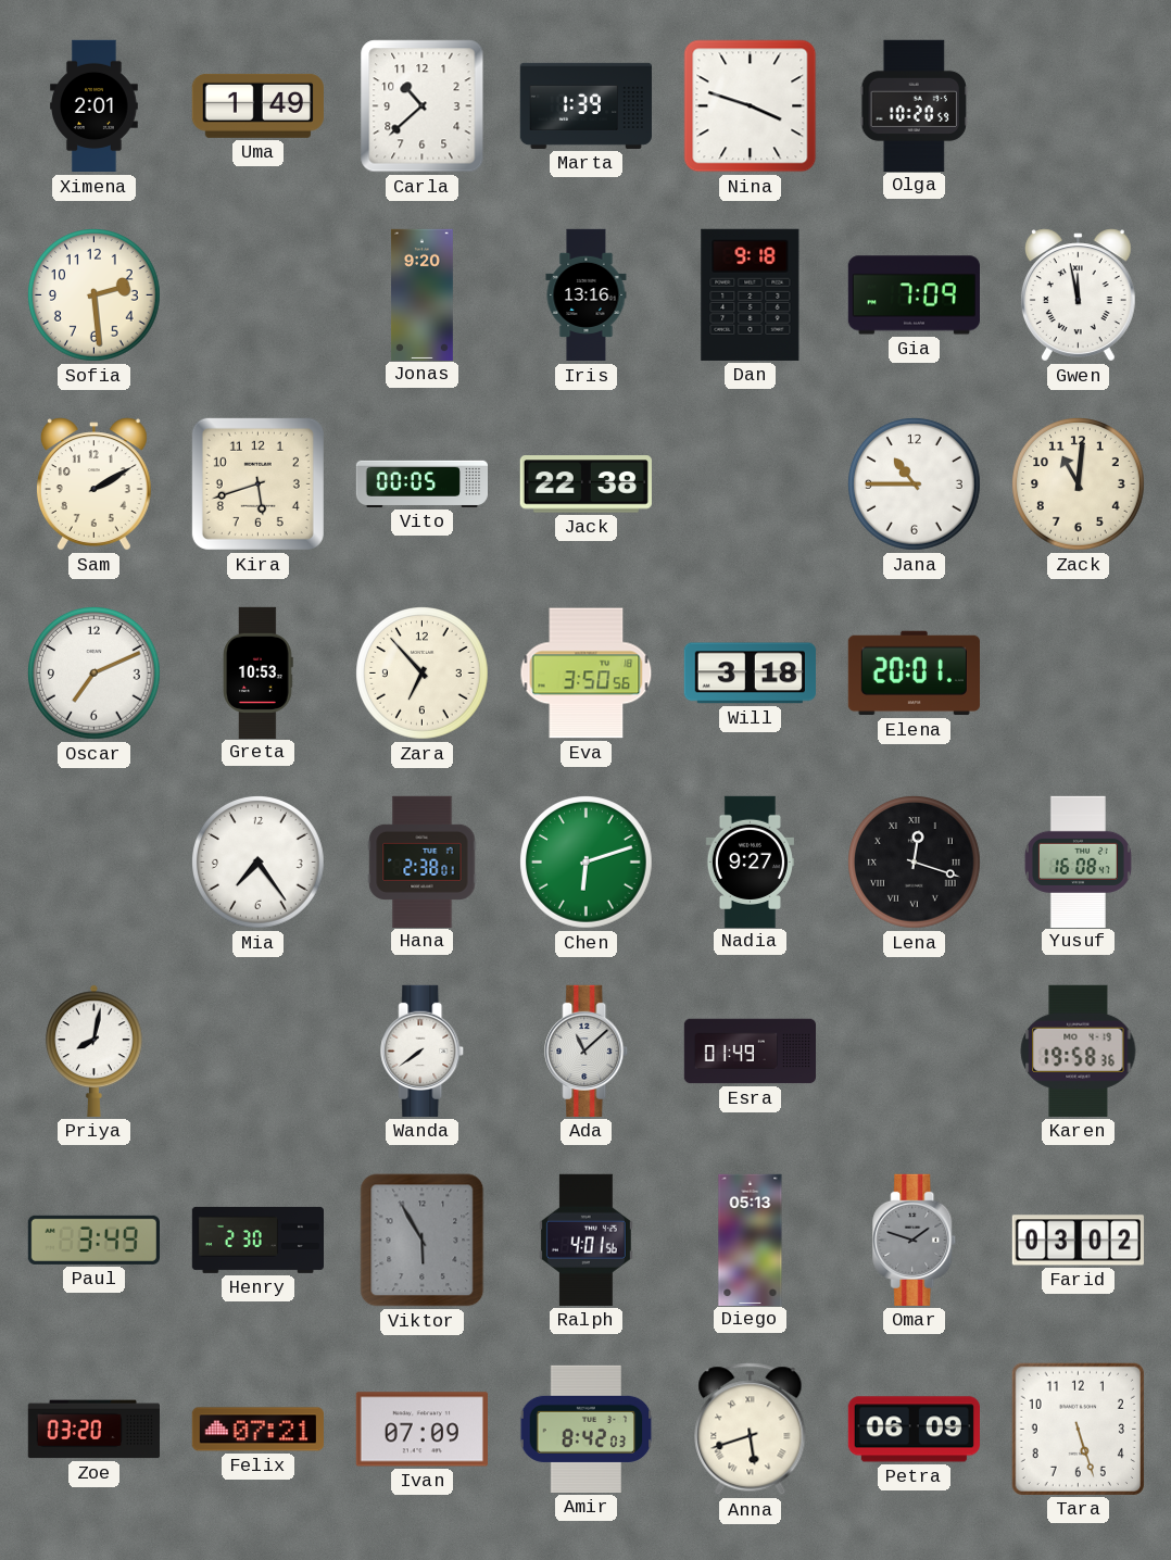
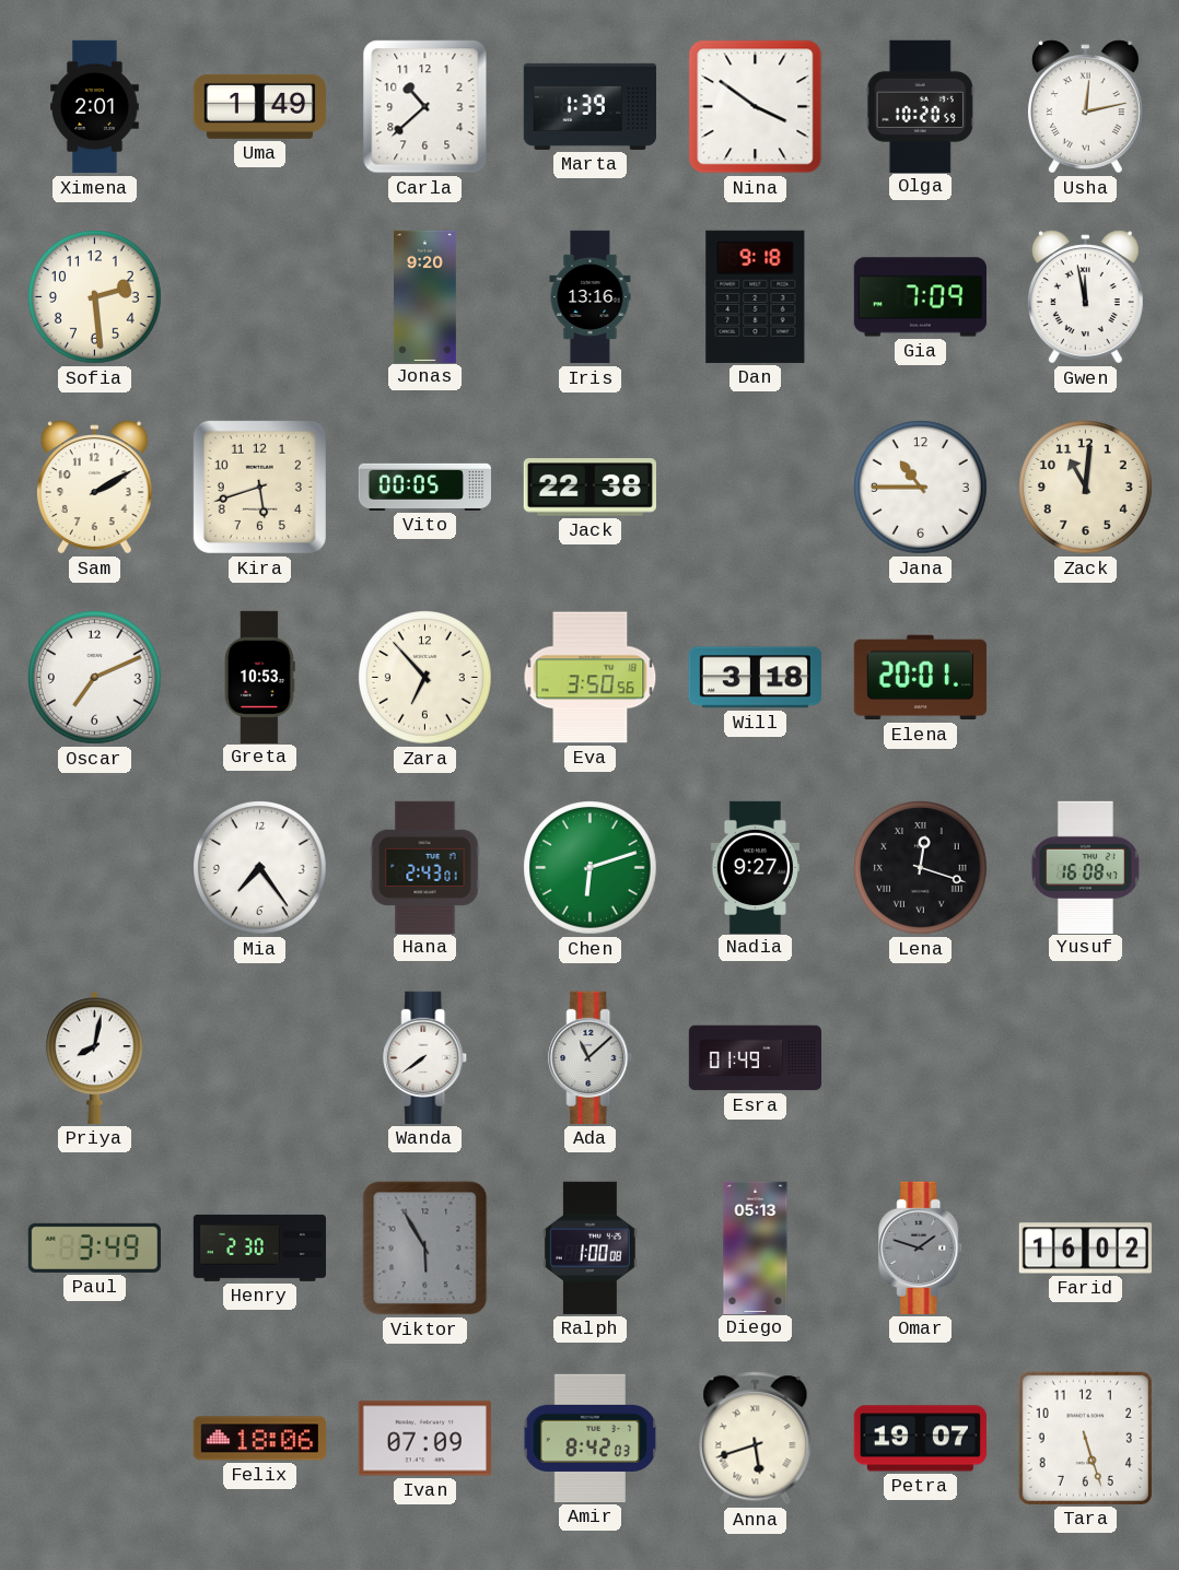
Nina: 3:48 -> 3:51
Usha: none -> 12:13
Hana: 2:38 -> 2:43
Karen: 19:58 -> none
Ralph: 4:01 -> 1:00
Farid: 03:02 -> 16:02
Zoe: 03:20 -> none
Felix: 07:21 -> 18:06
Petra: 06:09 -> 19:07
